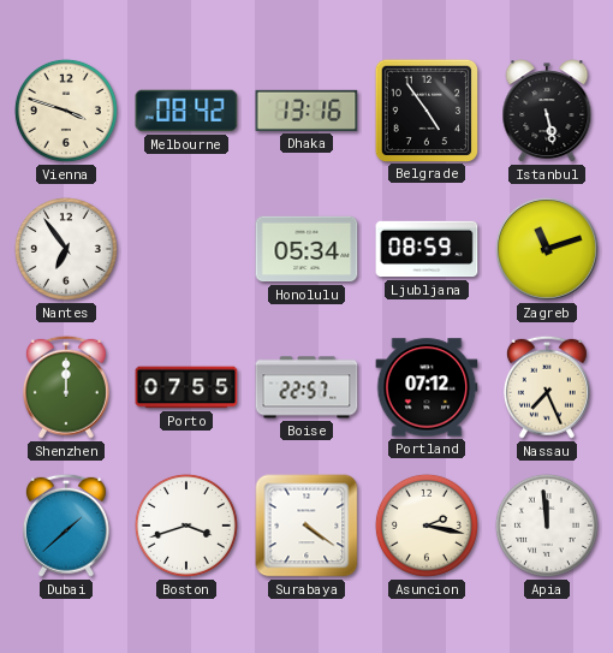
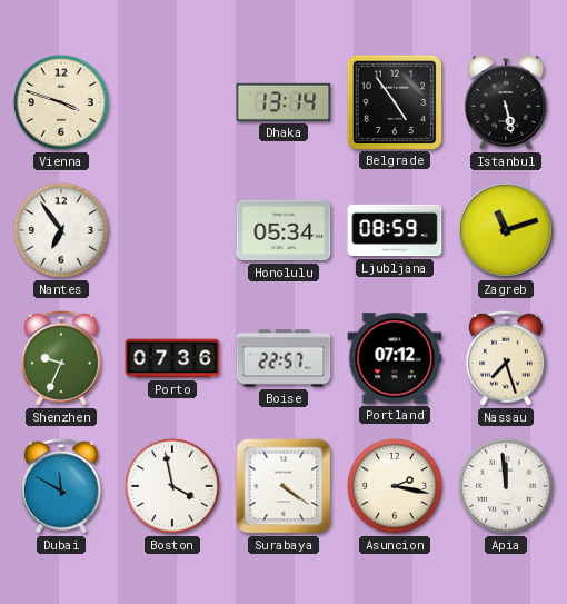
Melbourne: 08:42 -> none
Dhaka: 13:16 -> 13:14
Shenzhen: 12:00 -> 9:34
Porto: 07:55 -> 07:36
Nassau: 7:26 -> 7:27
Dubai: 1:38 -> 11:50
Boston: 3:42 -> 3:58
